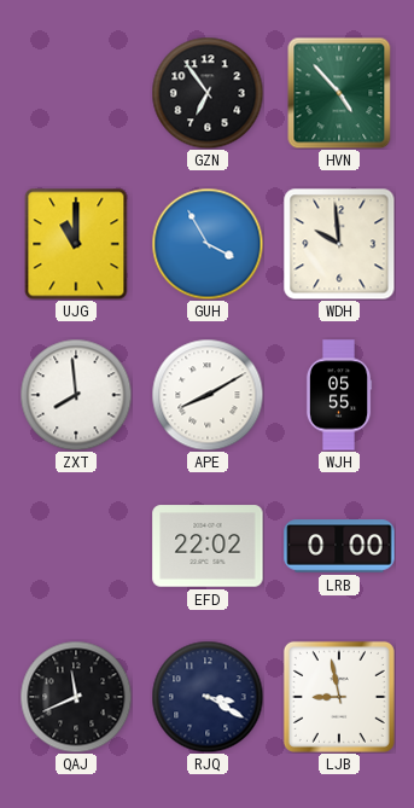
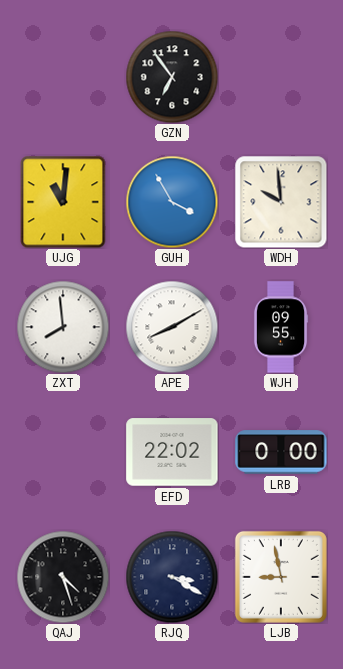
HVN: 4:53 -> none
UJG: 11:00 -> 11:01
WJH: 05:55 -> 09:55
QAJ: 11:41 -> 4:27
